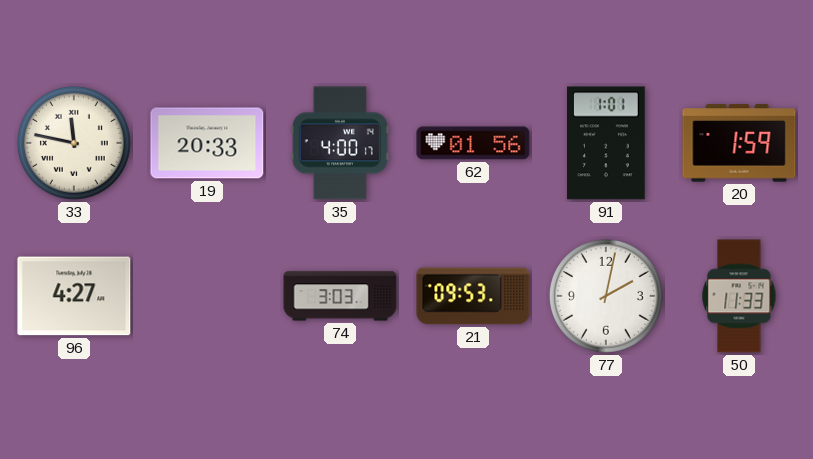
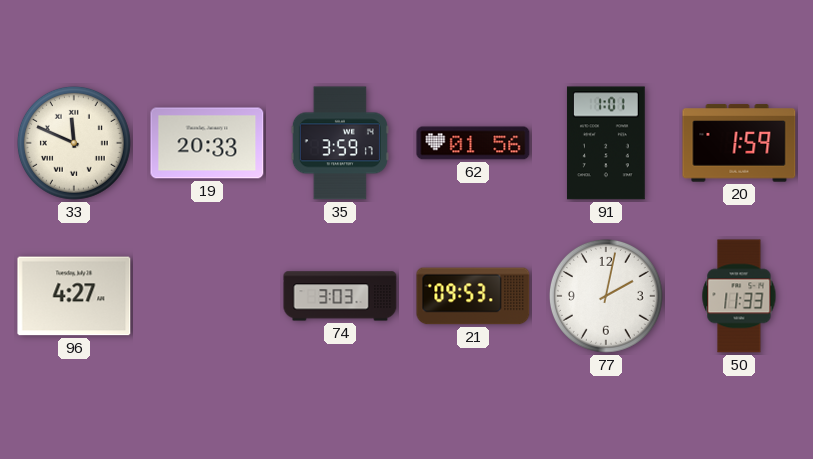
33: 11:47 -> 11:49
35: 4:00 -> 3:59
